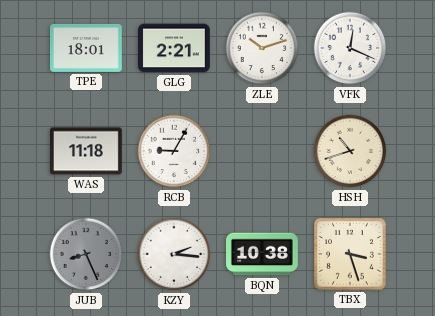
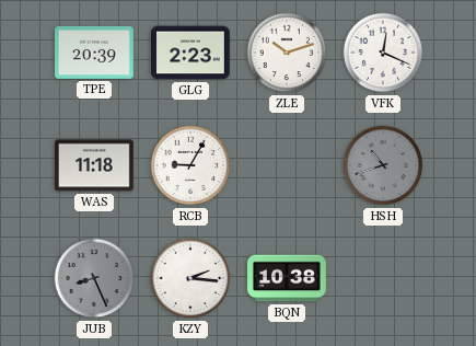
TPE: 18:01 -> 20:39
GLG: 2:21 -> 2:23
HSH dial: cream -> grey
TBX: 3:27 -> none
